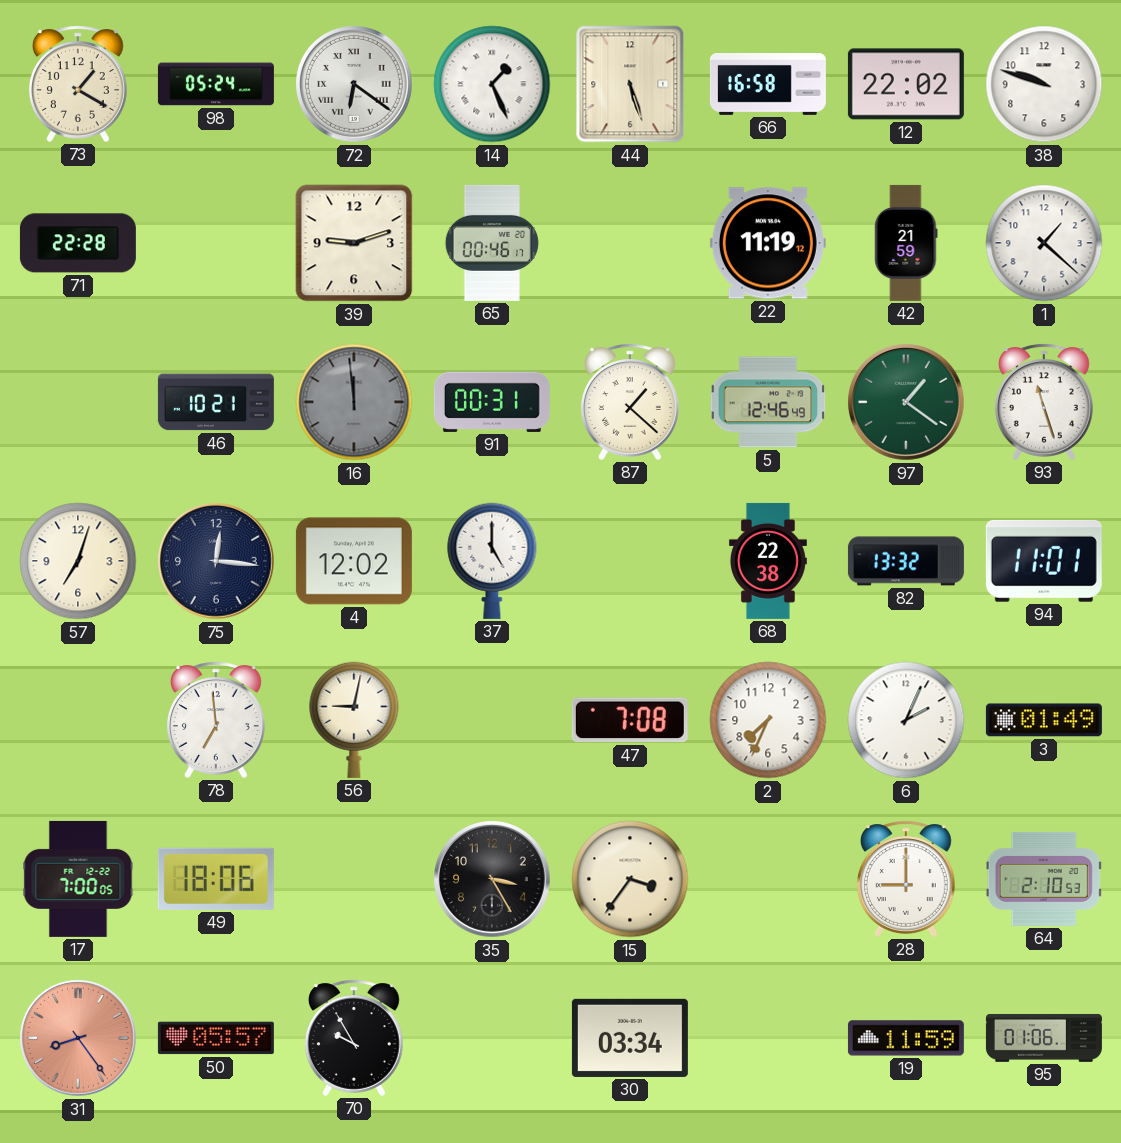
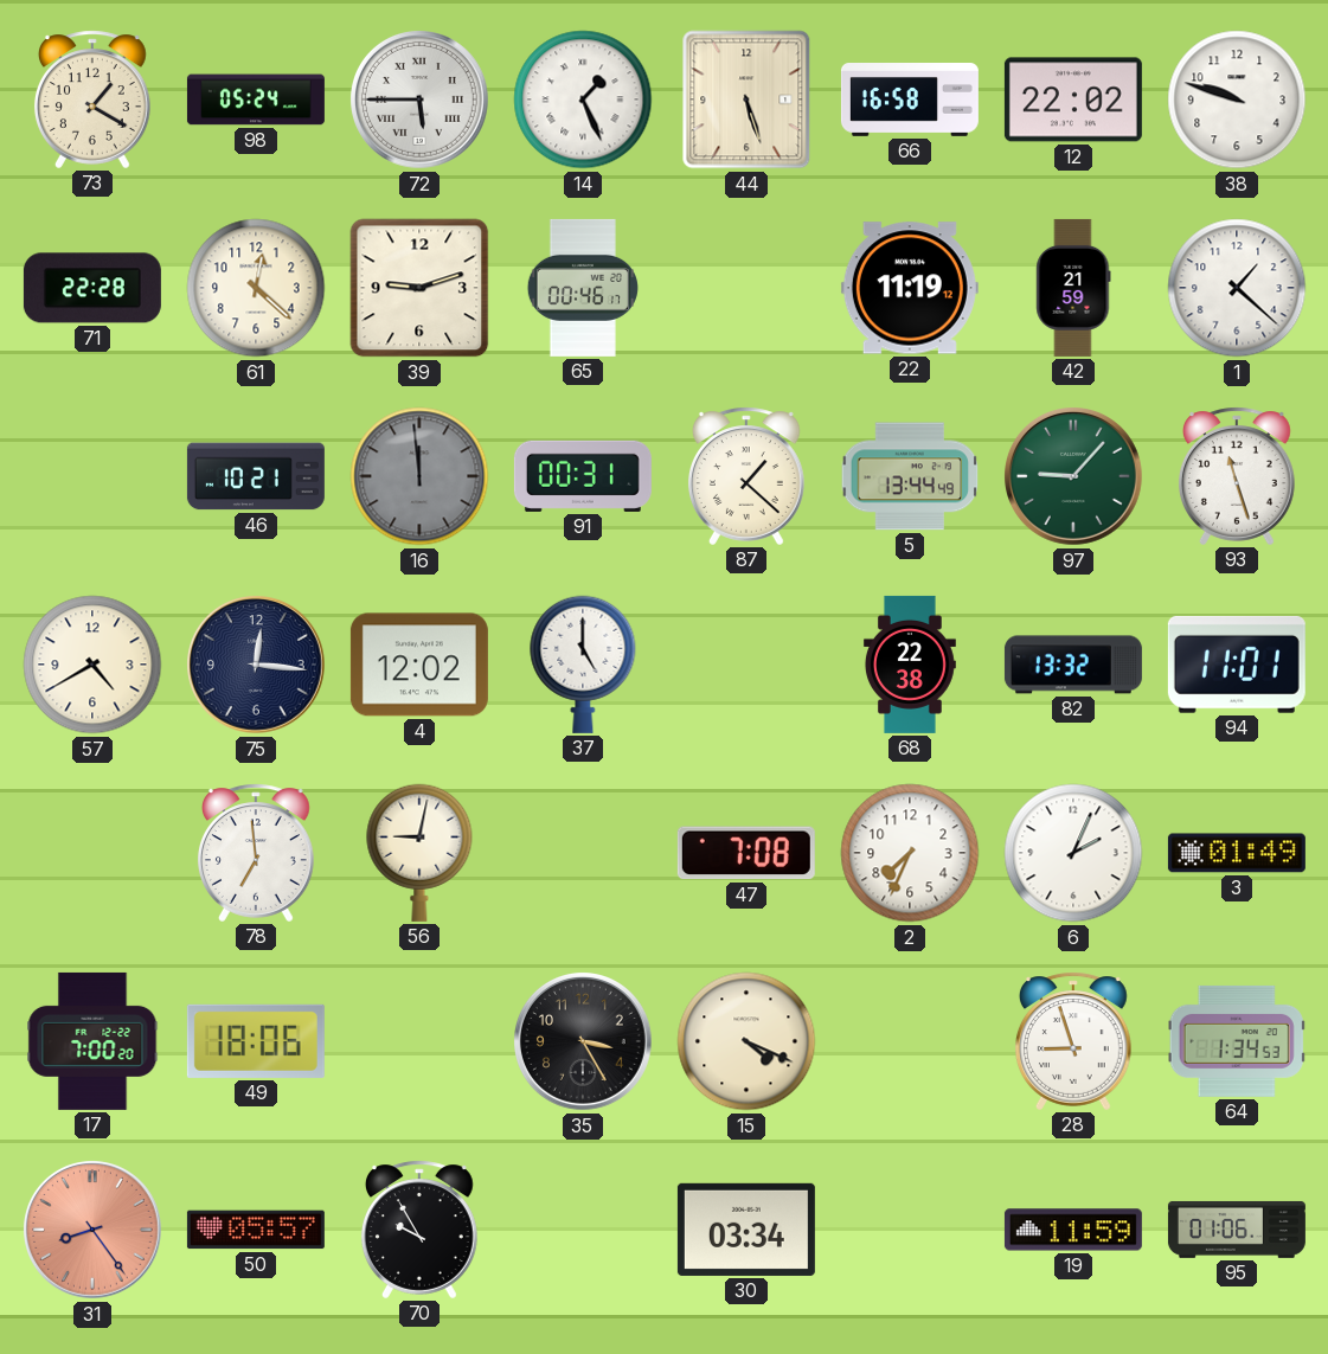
72: 6:21 -> 5:45
61: none -> 12:22
5: 12:46 -> 13:44
97: 1:21 -> 9:07
57: 7:03 -> 4:40
17: 7:00:05 -> 7:00:20
15: 3:36 -> 4:19
28: 9:00 -> 8:57
64: 2:10 -> 1:34
